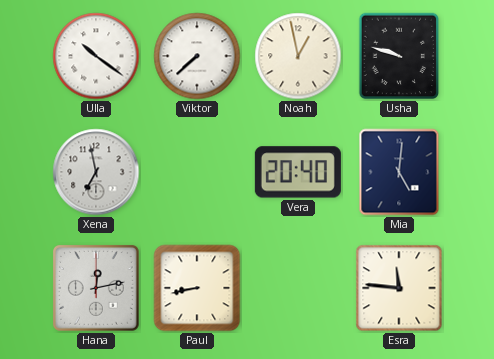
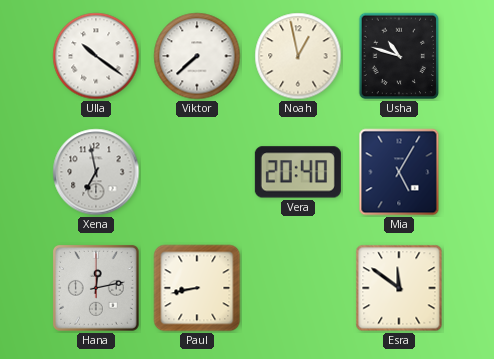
Usha: 9:48 -> 10:48
Mia: 5:01 -> 5:05
Esra: 11:46 -> 11:51
